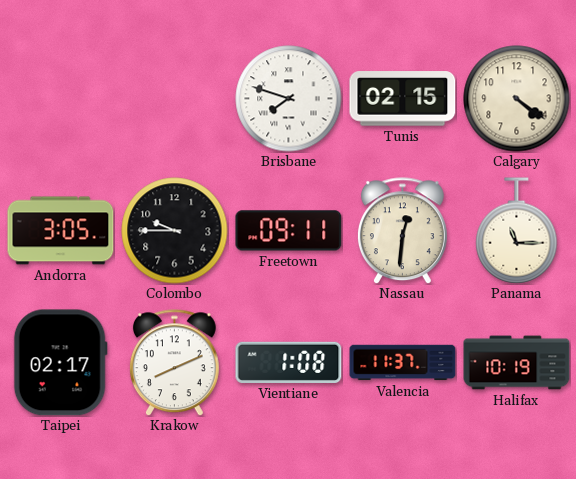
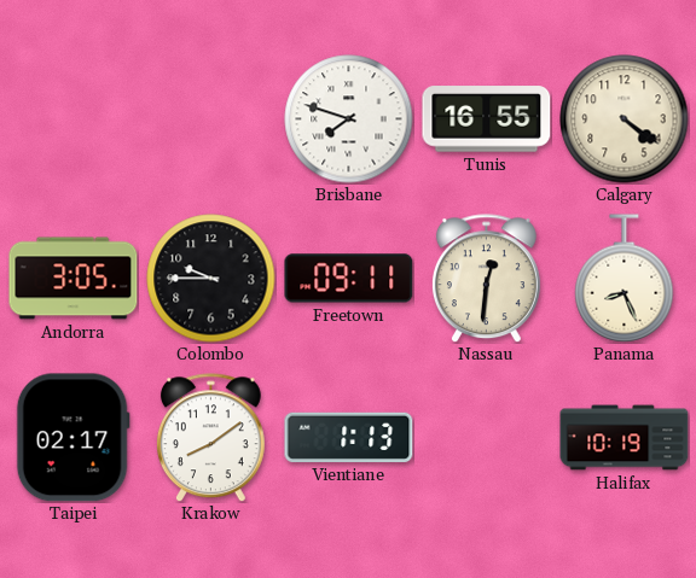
Tunis: 02:15 -> 16:55
Panama: 11:15 -> 8:26
Krakow: 8:11 -> 8:09
Vientiane: 1:08 -> 1:13
Valencia: 11:37 -> none
